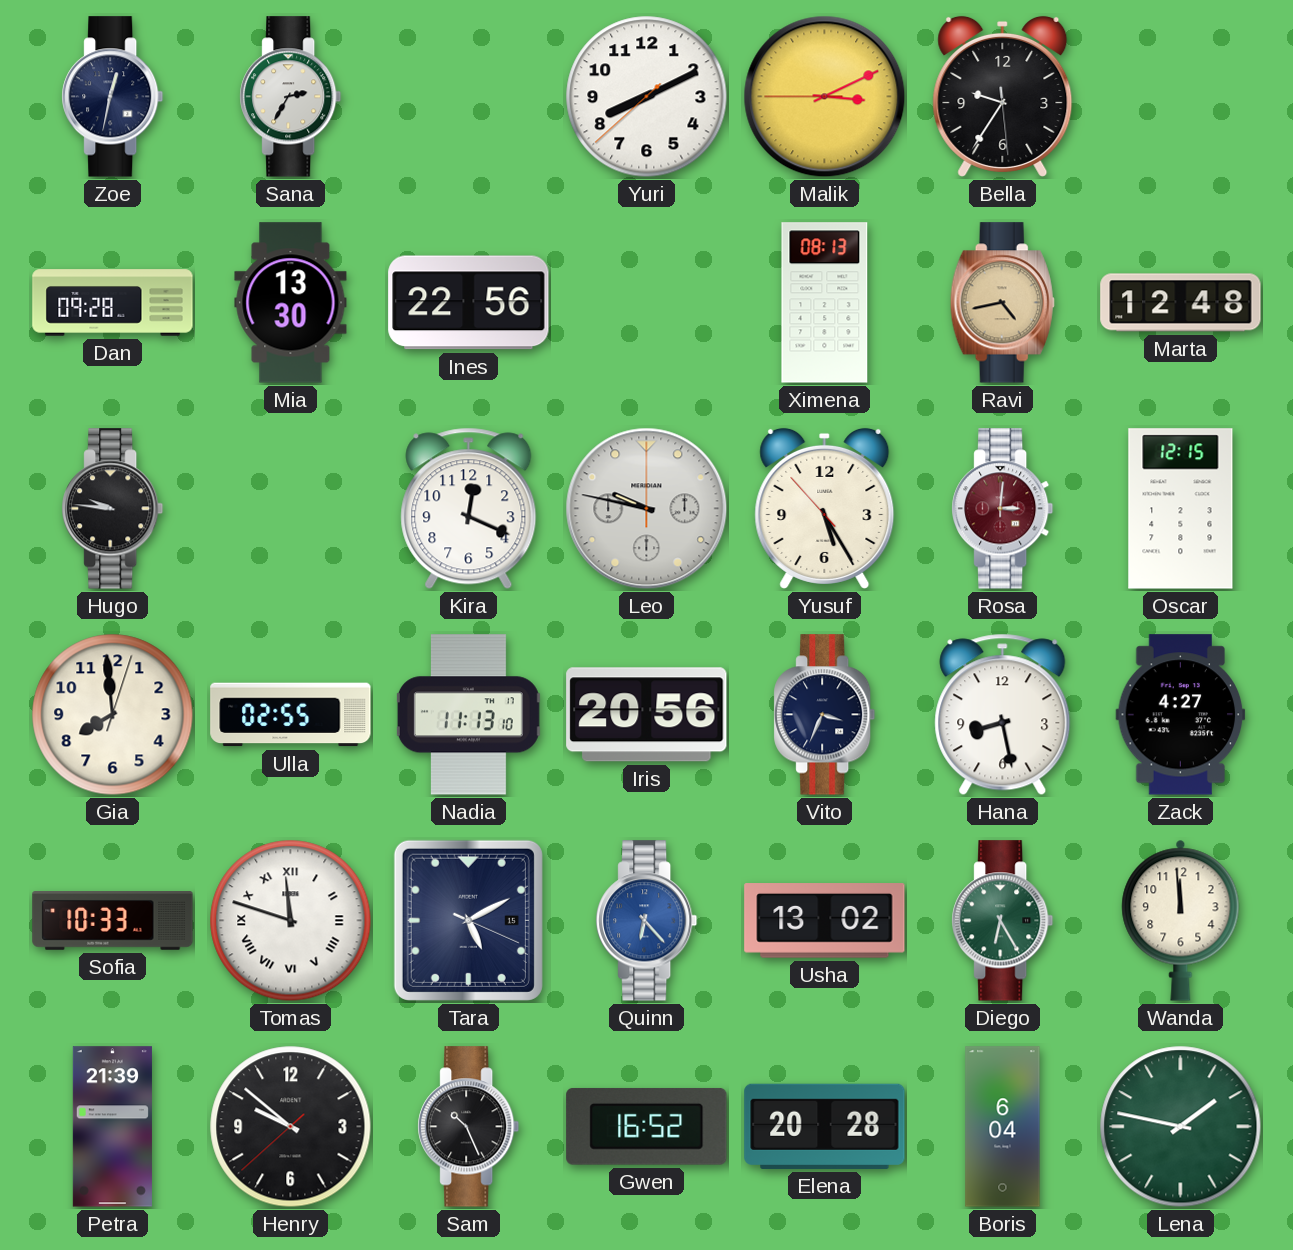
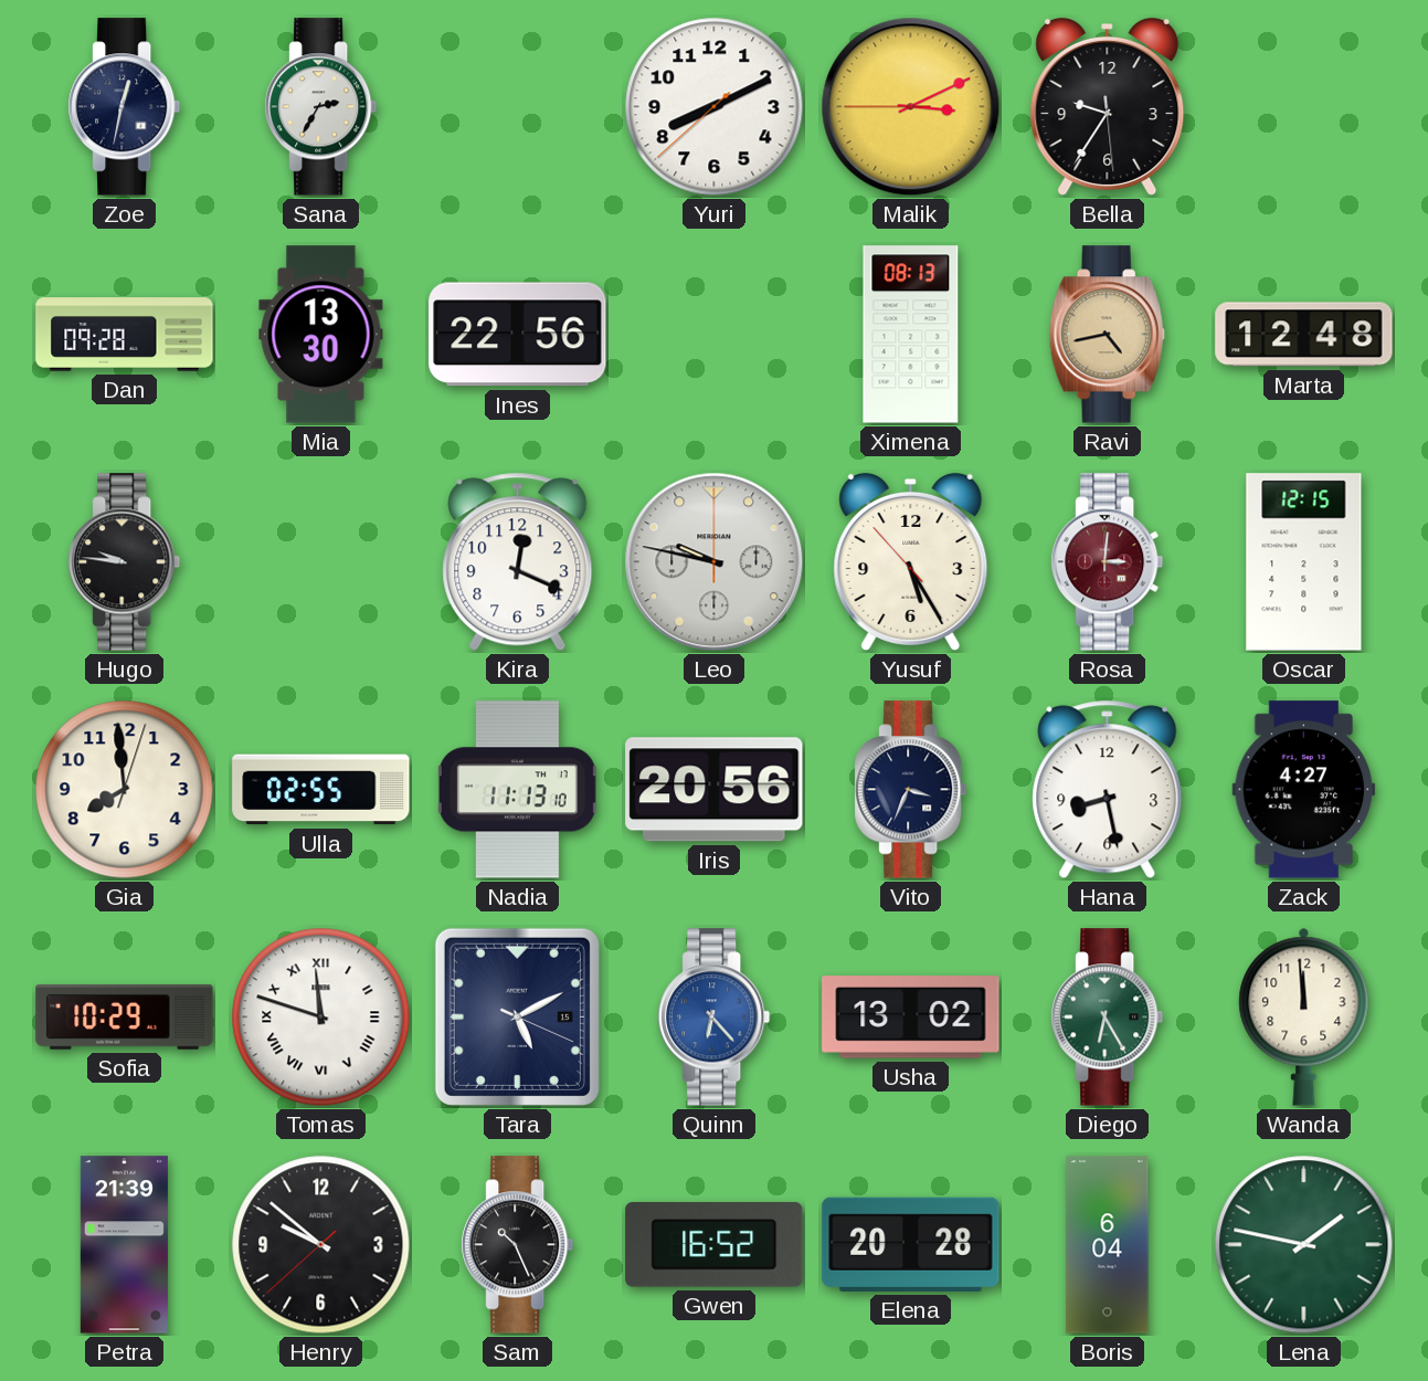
Sofia: 10:33 -> 10:29
